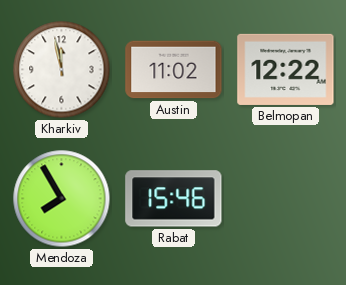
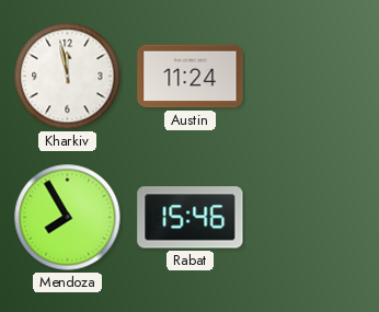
Austin: 11:02 -> 11:24
Belmopan: 12:22 -> none
